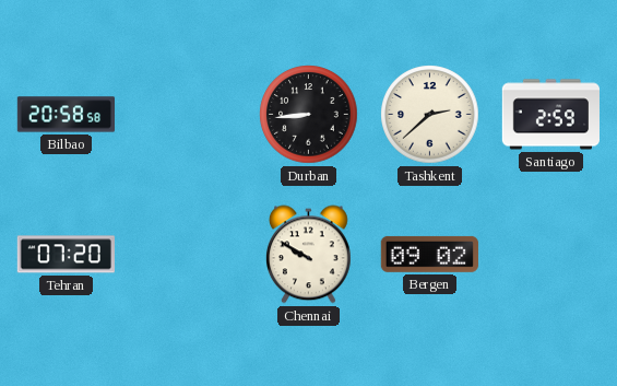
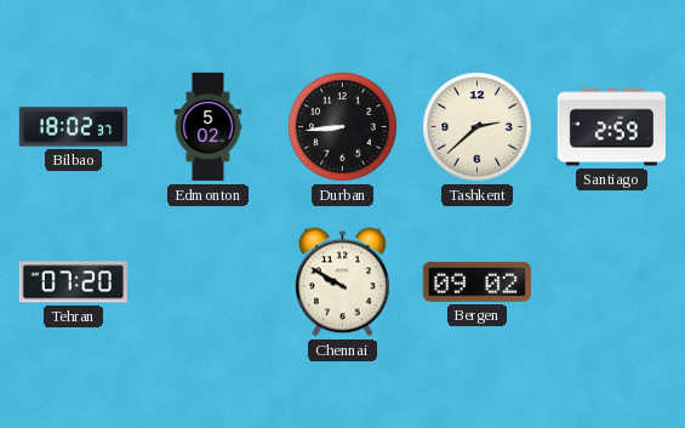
Bilbao: 20:58 -> 18:02
Edmonton: none -> 5:02
